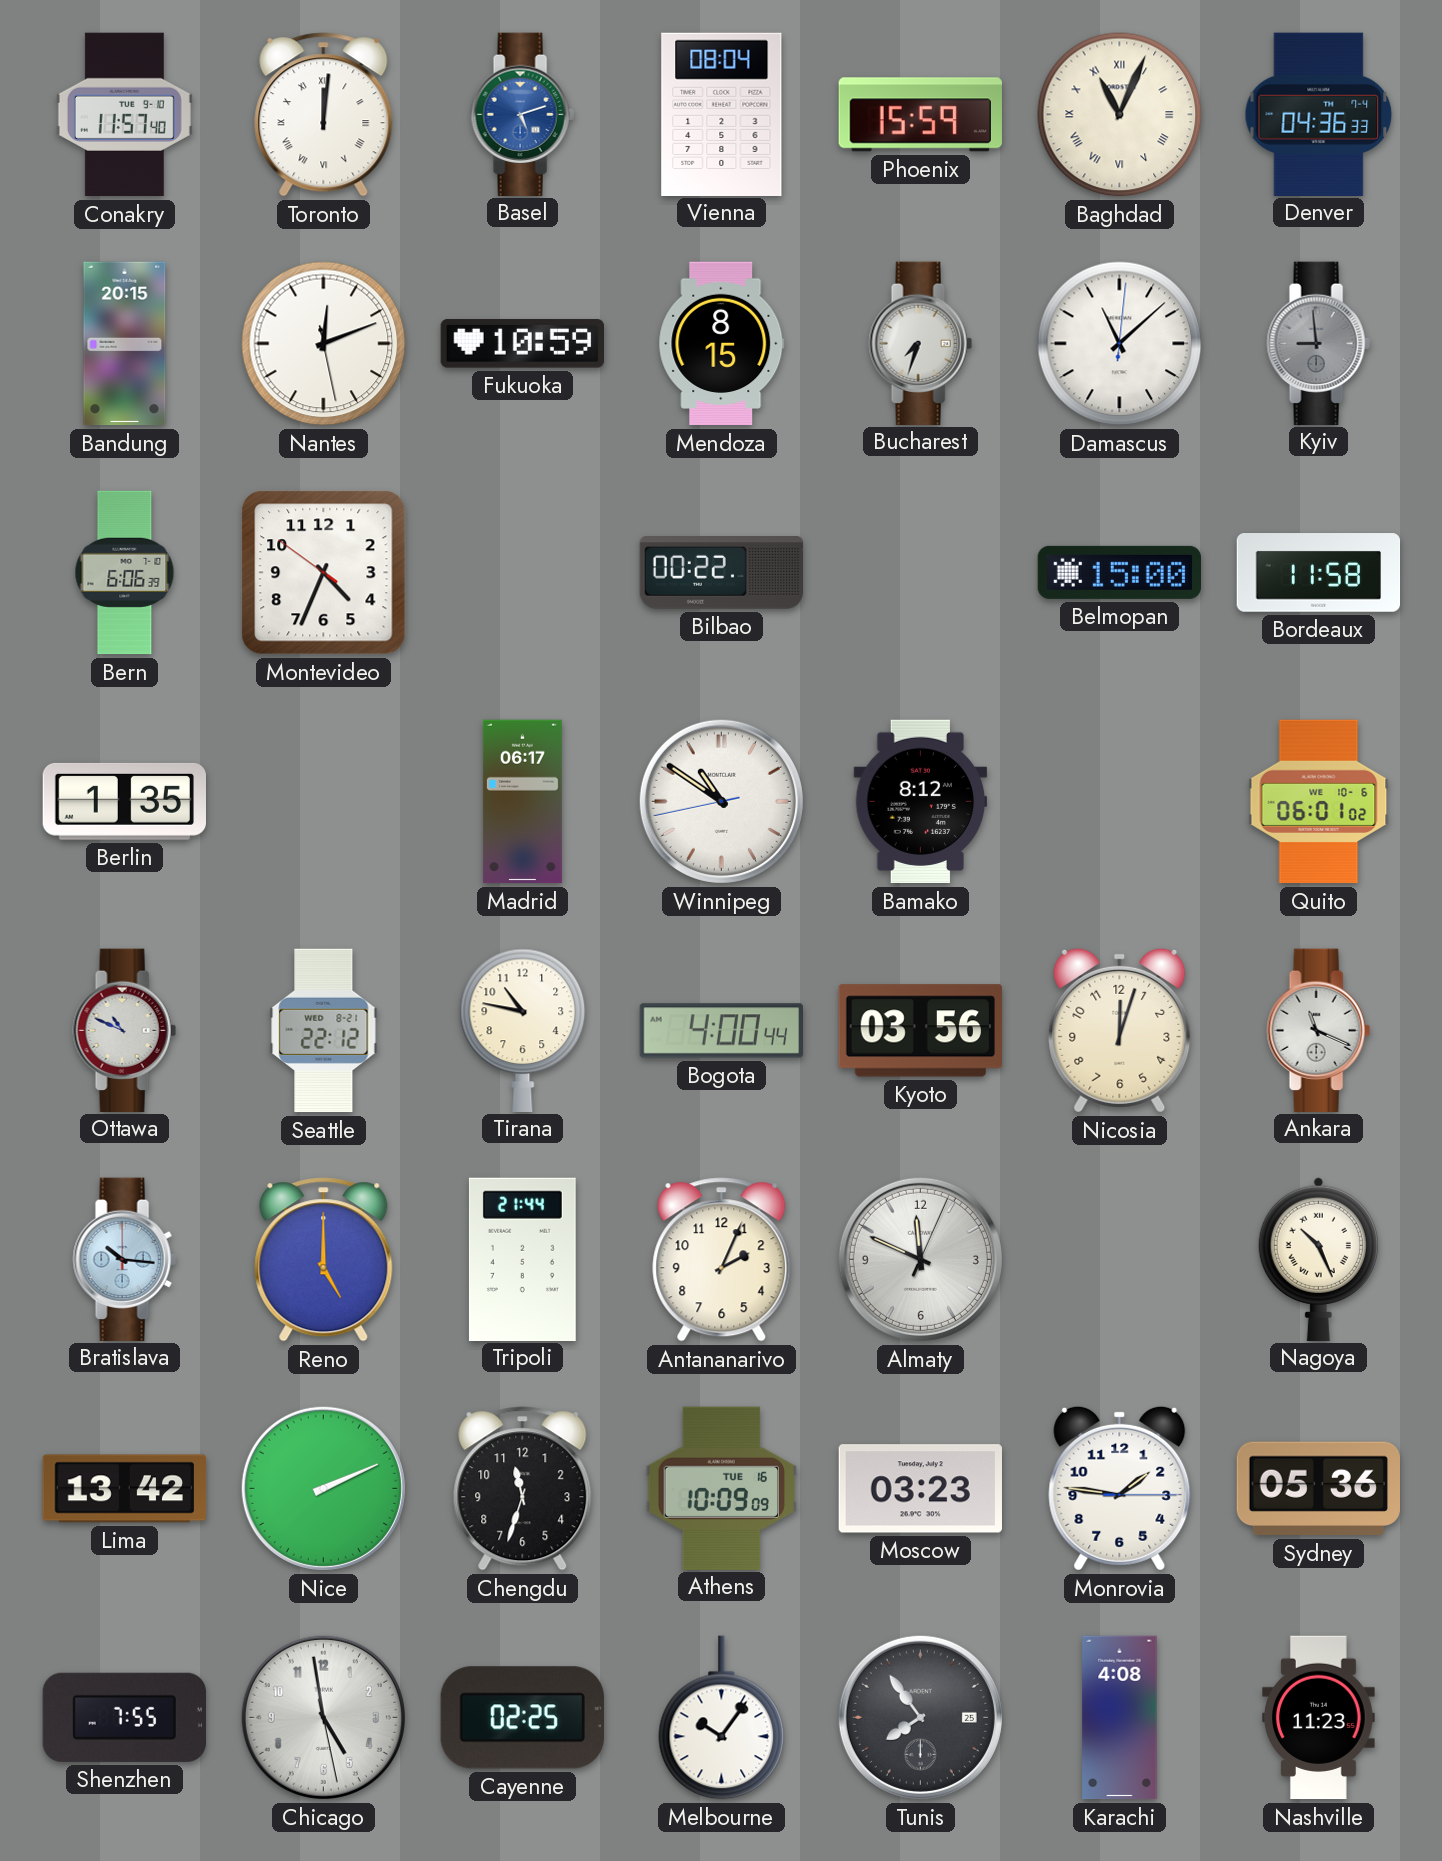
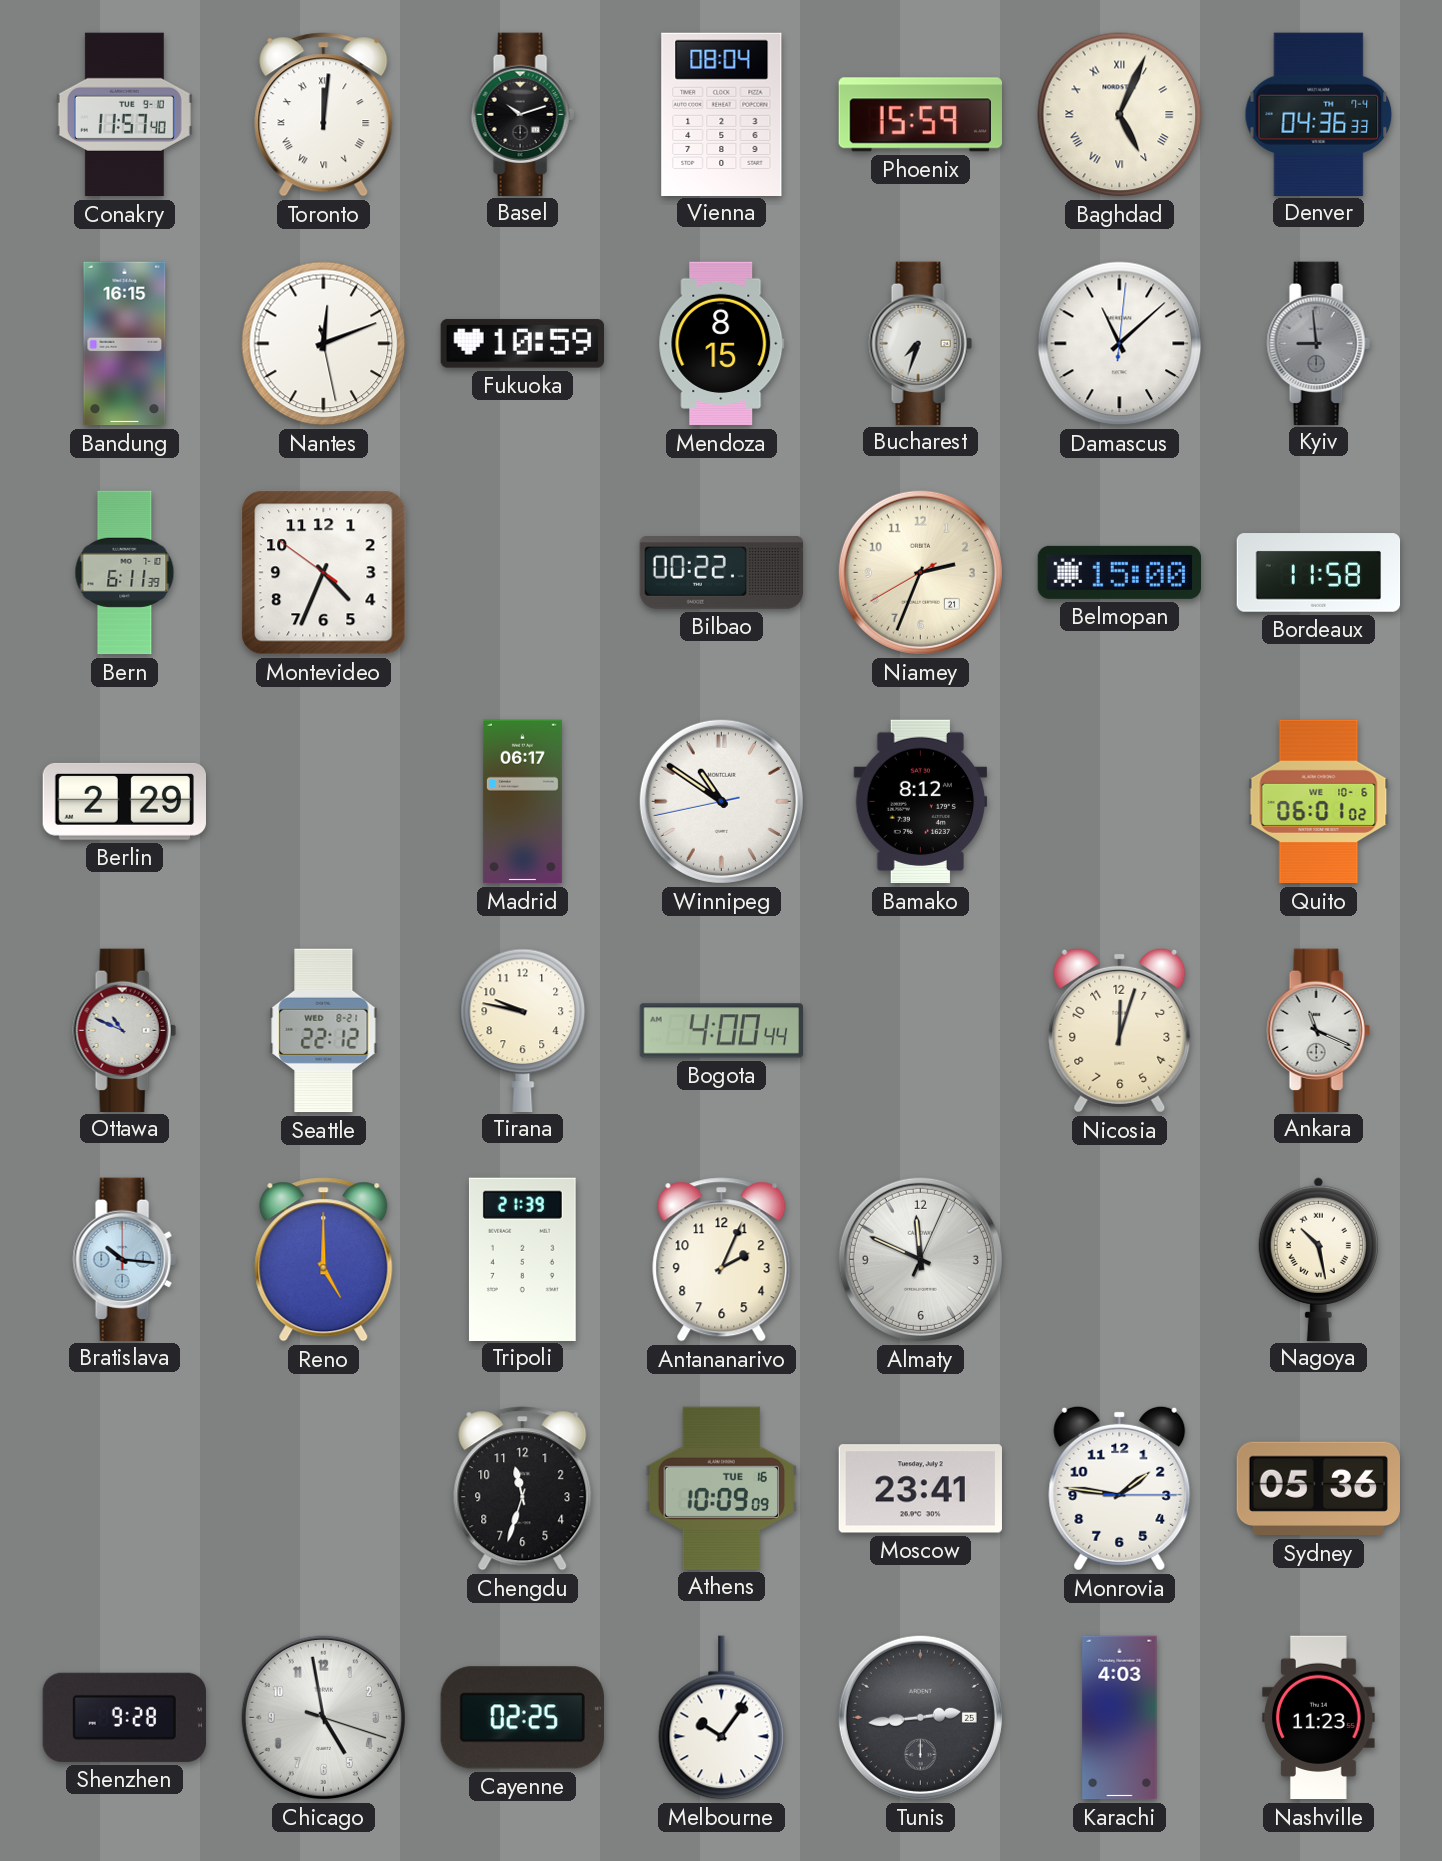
Basel: 5:12 -> 10:12
Basel dial: blue -> black
Baghdad: 11:04 -> 5:04
Bandung: 20:15 -> 16:15
Bern: 6:06 -> 6:11
Niamey: none -> 2:33
Berlin: 1:35 -> 2:29
Tirana: 10:47 -> 9:47
Kyoto: 03:56 -> none
Tripoli: 21:44 -> 21:39
Nagoya: 10:26 -> 10:28
Lima: 13:42 -> none
Nice: 2:11 -> none
Moscow: 03:23 -> 23:41
Shenzhen: 7:55 -> 9:28
Chicago: 4:58:28 -> 4:58:18
Tunis: 7:54 -> 2:44
Karachi: 4:08 -> 4:03
